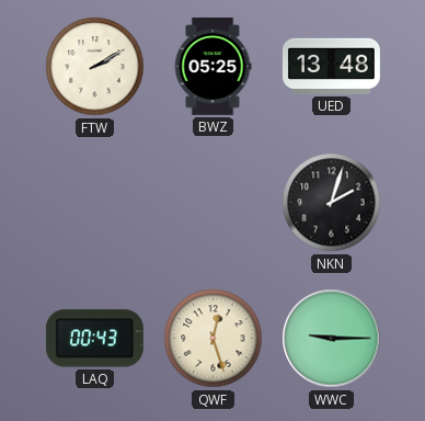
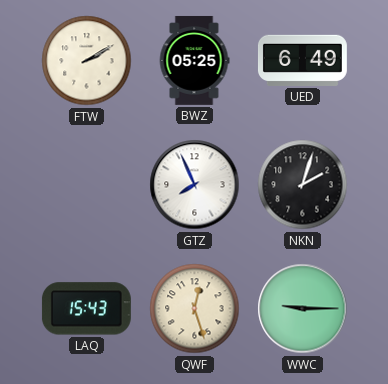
UED: 13:48 -> 6:49
GTZ: none -> 7:56
LAQ: 00:43 -> 15:43
